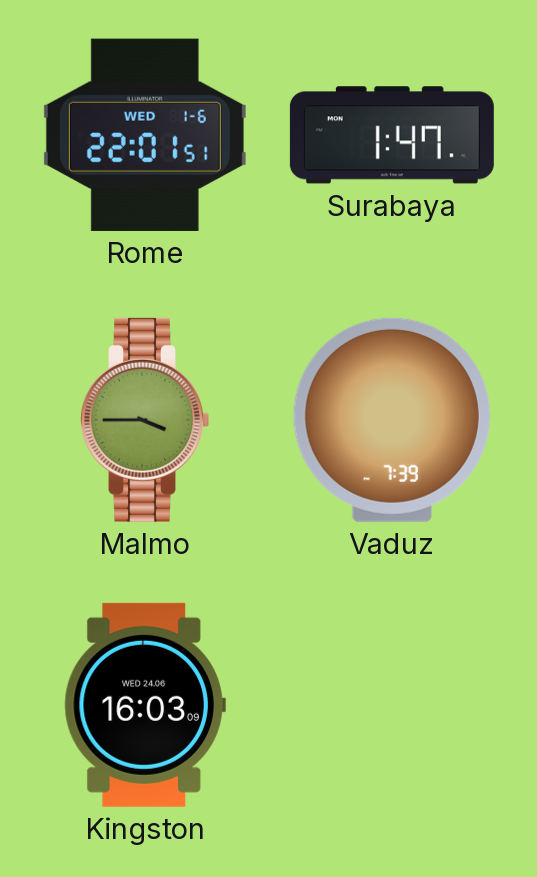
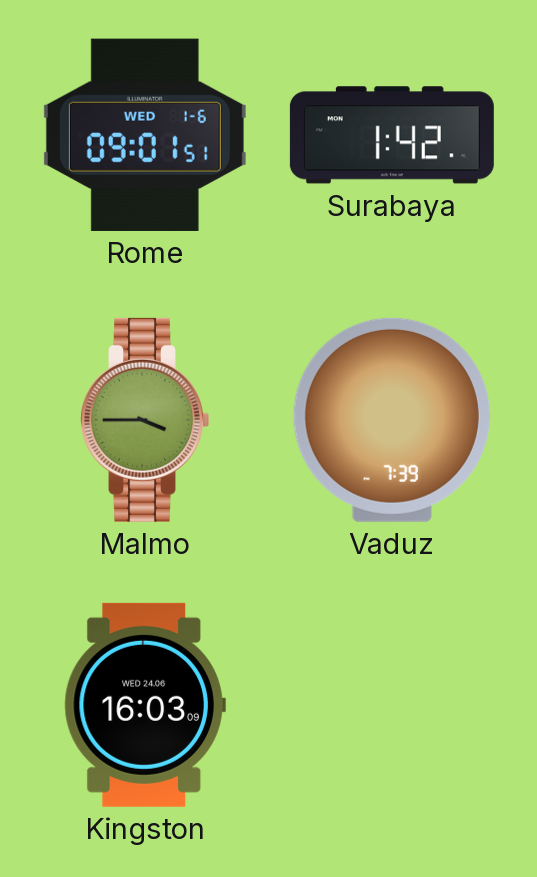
Rome: 22:01 -> 09:01
Surabaya: 1:47 -> 1:42
